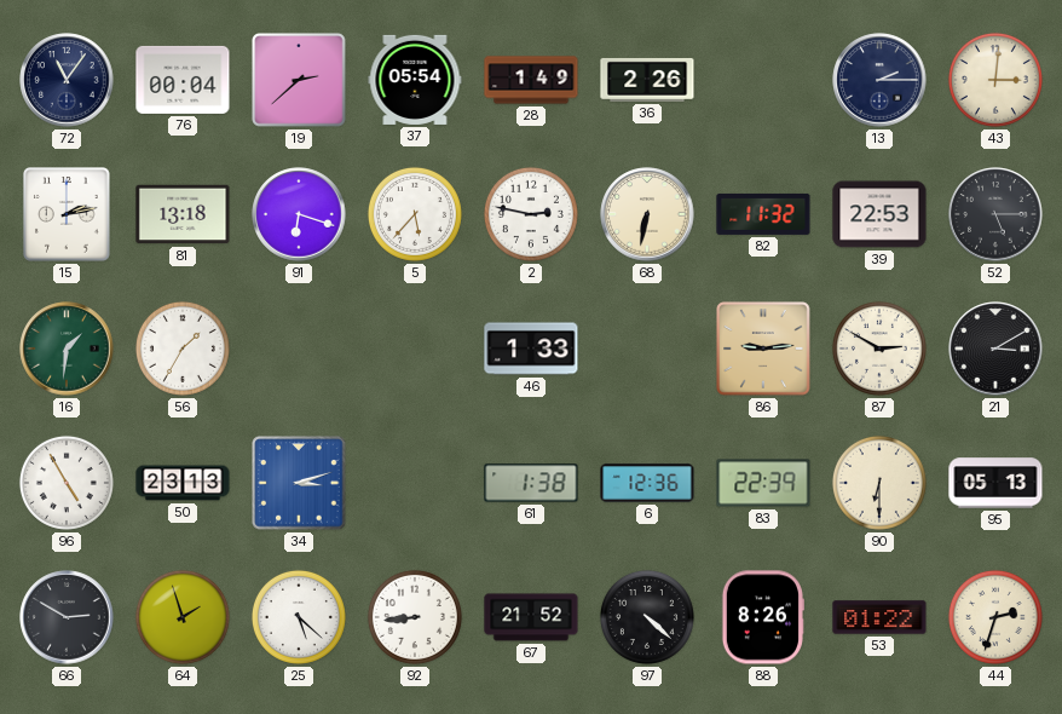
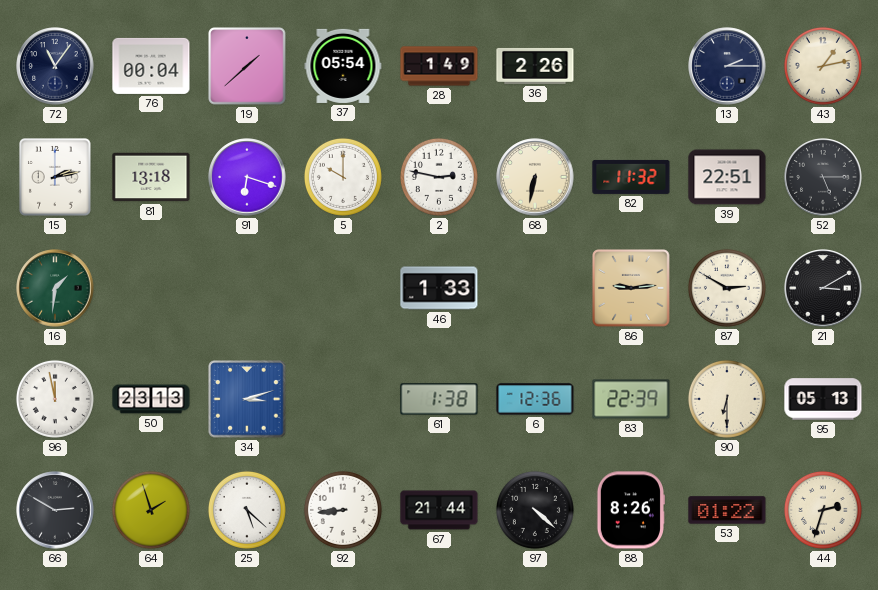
19: 2:38 -> 1:38
43: 3:01 -> 1:13
5: 5:37 -> 10:00
39: 22:53 -> 22:51
56: 1:35 -> none
96: 4:55 -> 11:58
67: 21:52 -> 21:44
